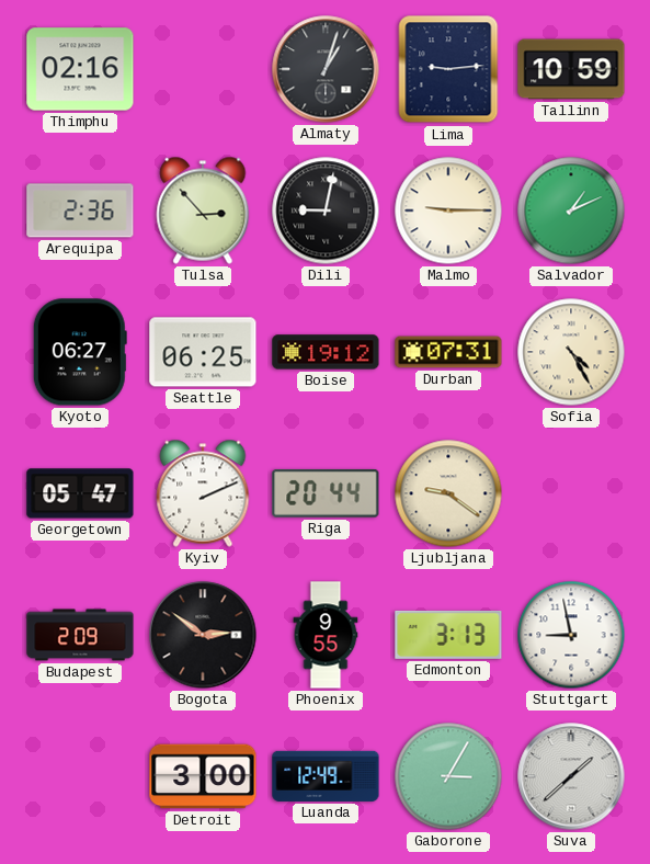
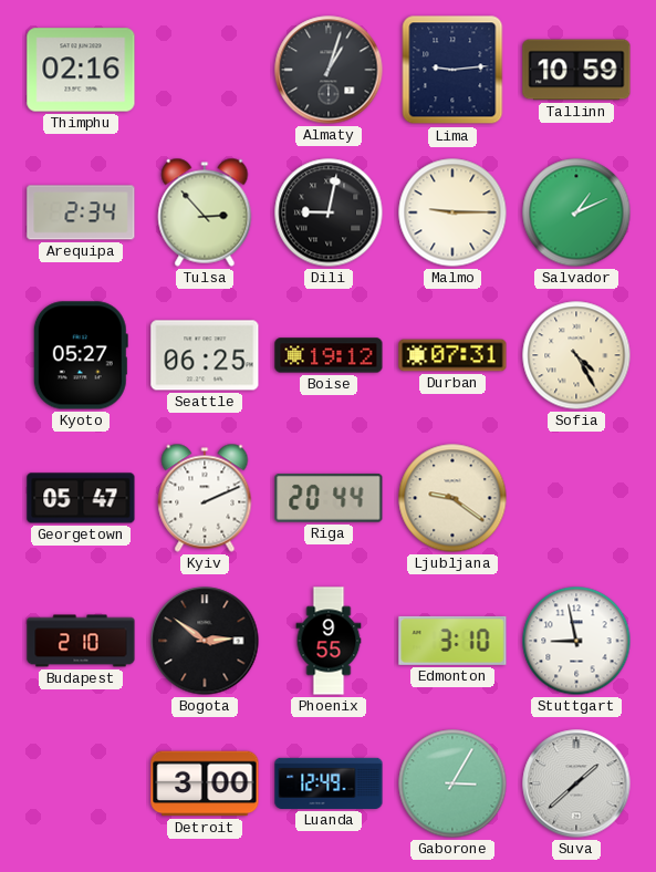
Arequipa: 2:36 -> 2:34
Kyoto: 06:27 -> 05:27
Budapest: 2:09 -> 2:10
Edmonton: 3:13 -> 3:10
